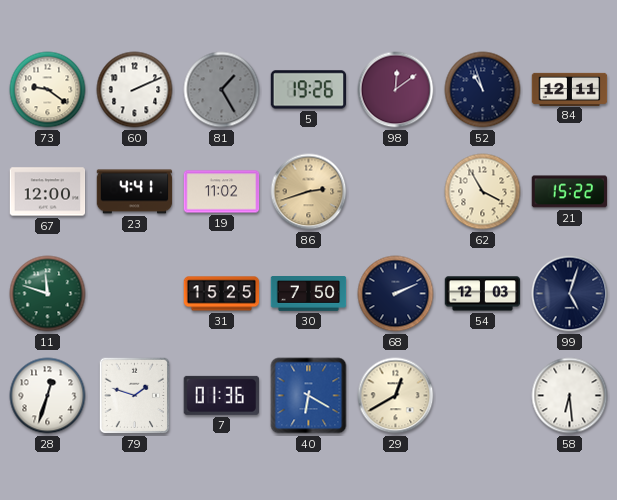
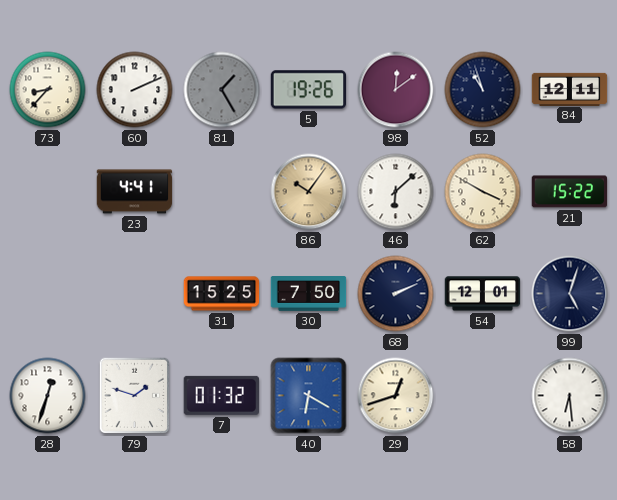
73: 9:21 -> 8:37
67: 12:00 -> none
19: 11:02 -> none
86: 2:42 -> 10:06
46: none -> 6:08
62: 3:55 -> 3:50
11: 11:48 -> none
54: 12:03 -> 12:01
7: 01:36 -> 01:32
29: 12:40 -> 12:42
